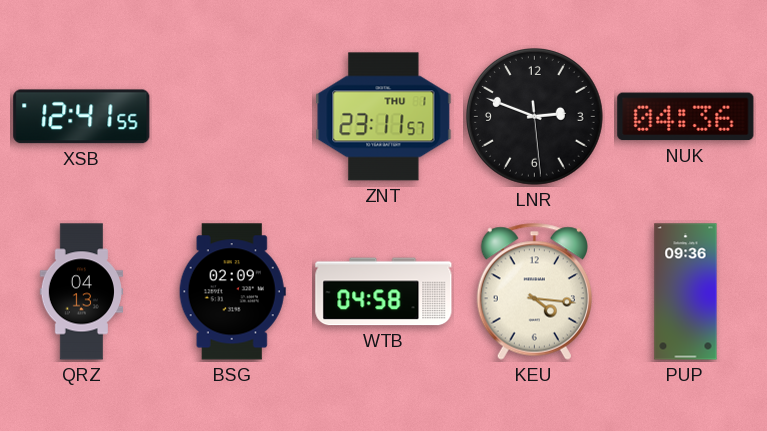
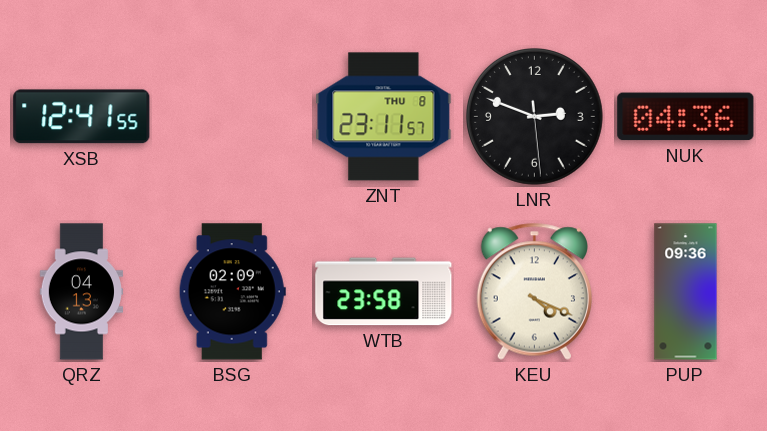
ZNT date: THU 1 -> THU 8
WTB: 04:58 -> 23:58
KEU: 4:16 -> 4:19
